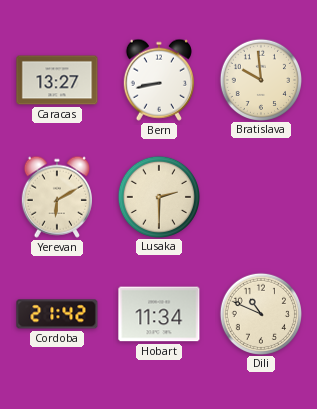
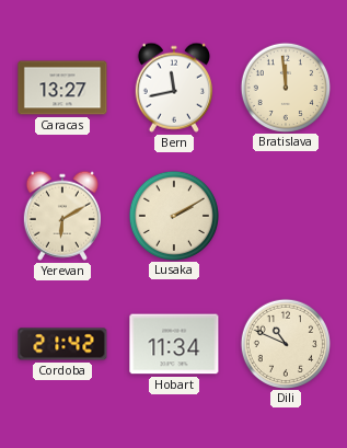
Bern: 8:43 -> 11:43
Bratislava: 9:59 -> 11:59
Lusaka: 2:30 -> 2:10
